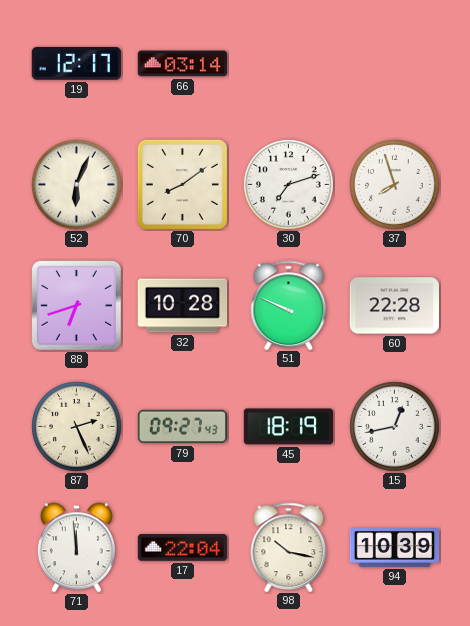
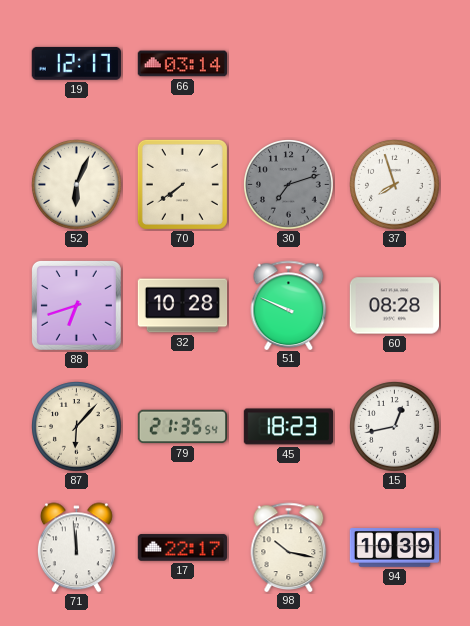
70: 8:09 -> 7:39
30 dial: white -> grey
60: 22:28 -> 08:28
87: 2:26 -> 6:07
79: 09:27 -> 21:35
45: 18:19 -> 18:23
17: 22:04 -> 22:17
